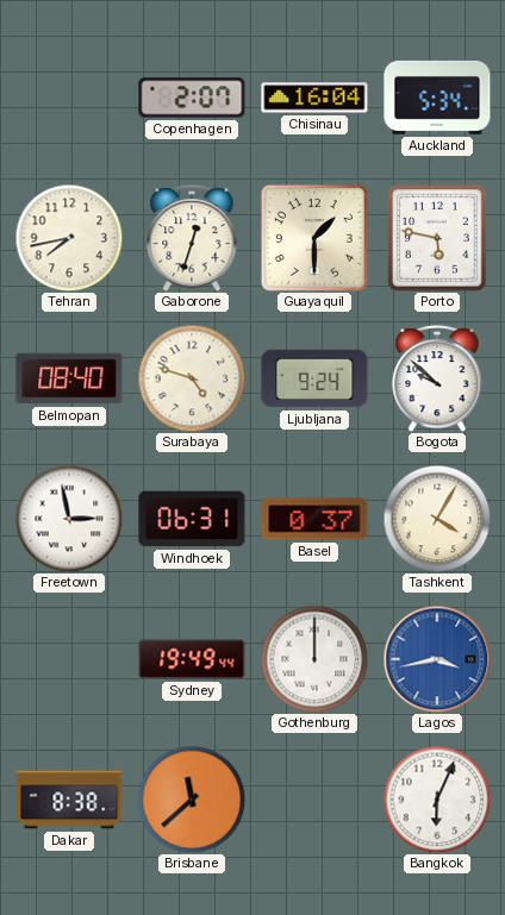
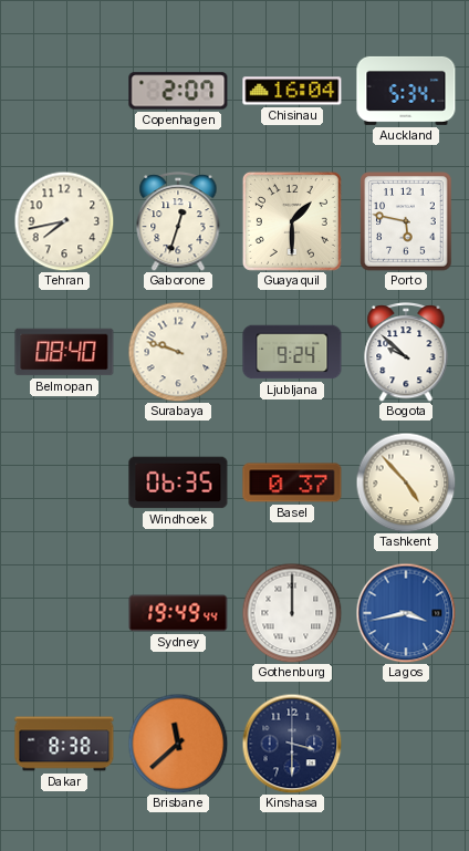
Surabaya: 4:48 -> 9:48
Freetown: 2:58 -> none
Windhoek: 06:31 -> 06:35
Tashkent: 4:05 -> 4:53
Kinshasa: none -> 3:30
Bangkok: 6:04 -> none
